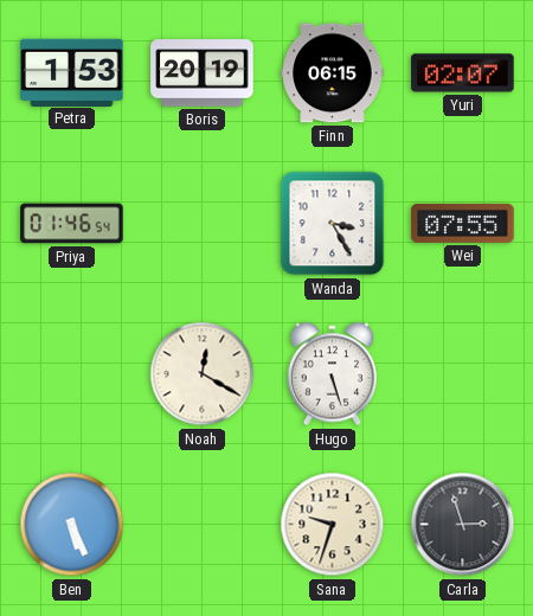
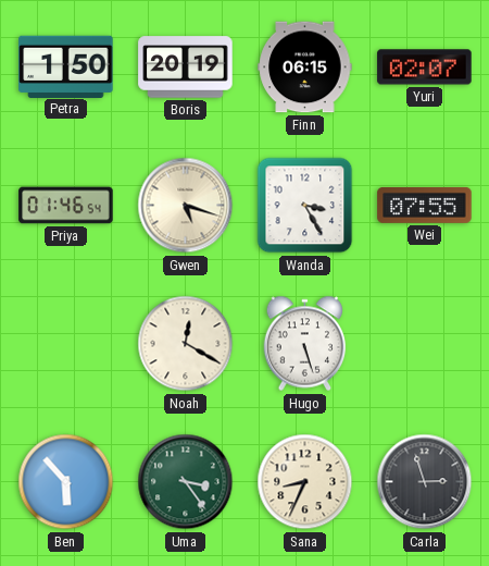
Petra: 1:53 -> 1:50
Gwen: none -> 5:18
Ben: 5:26 -> 5:53
Uma: none -> 3:24
Sana: 9:33 -> 8:34
